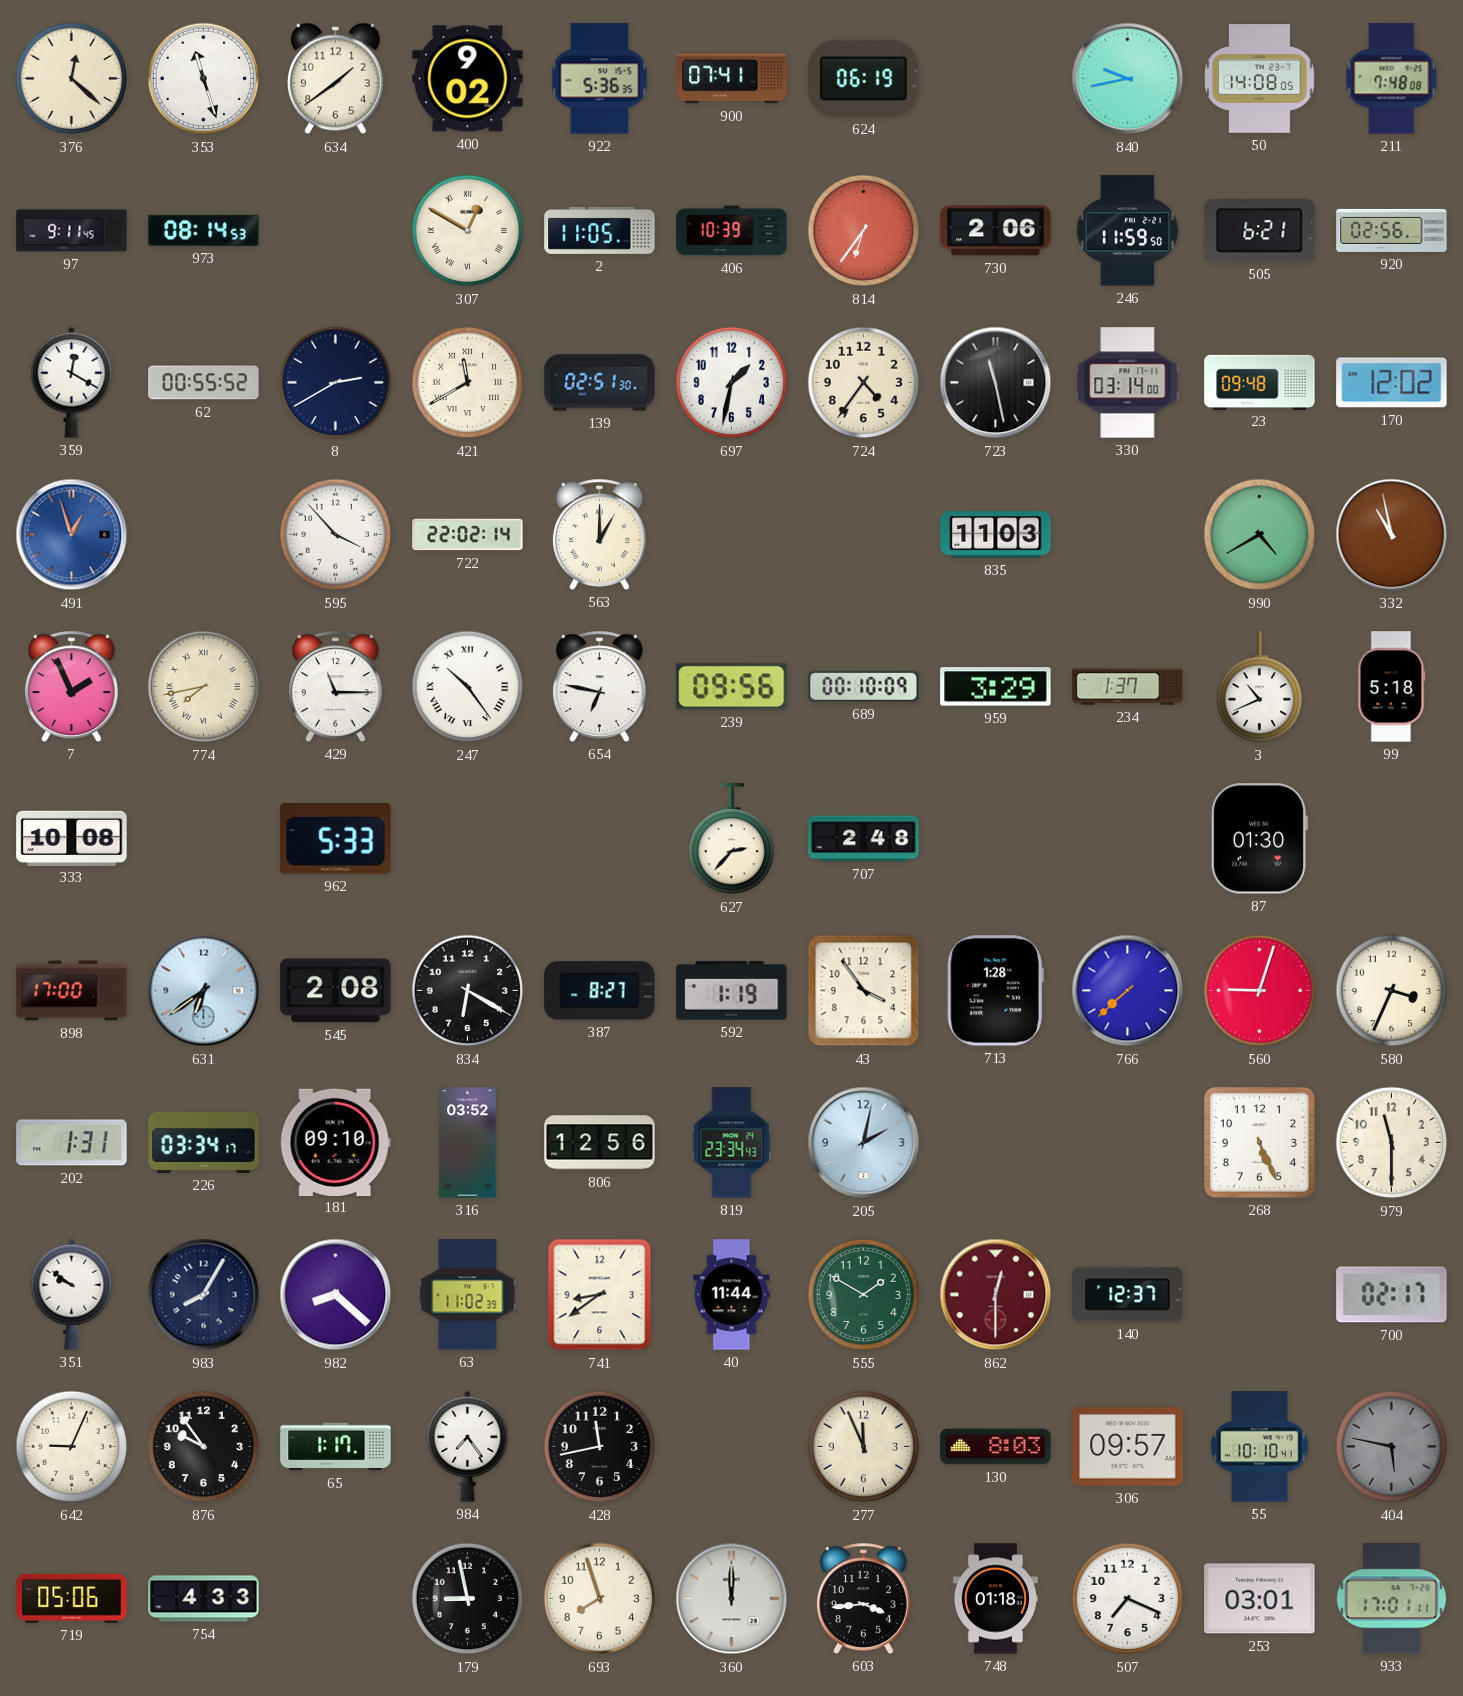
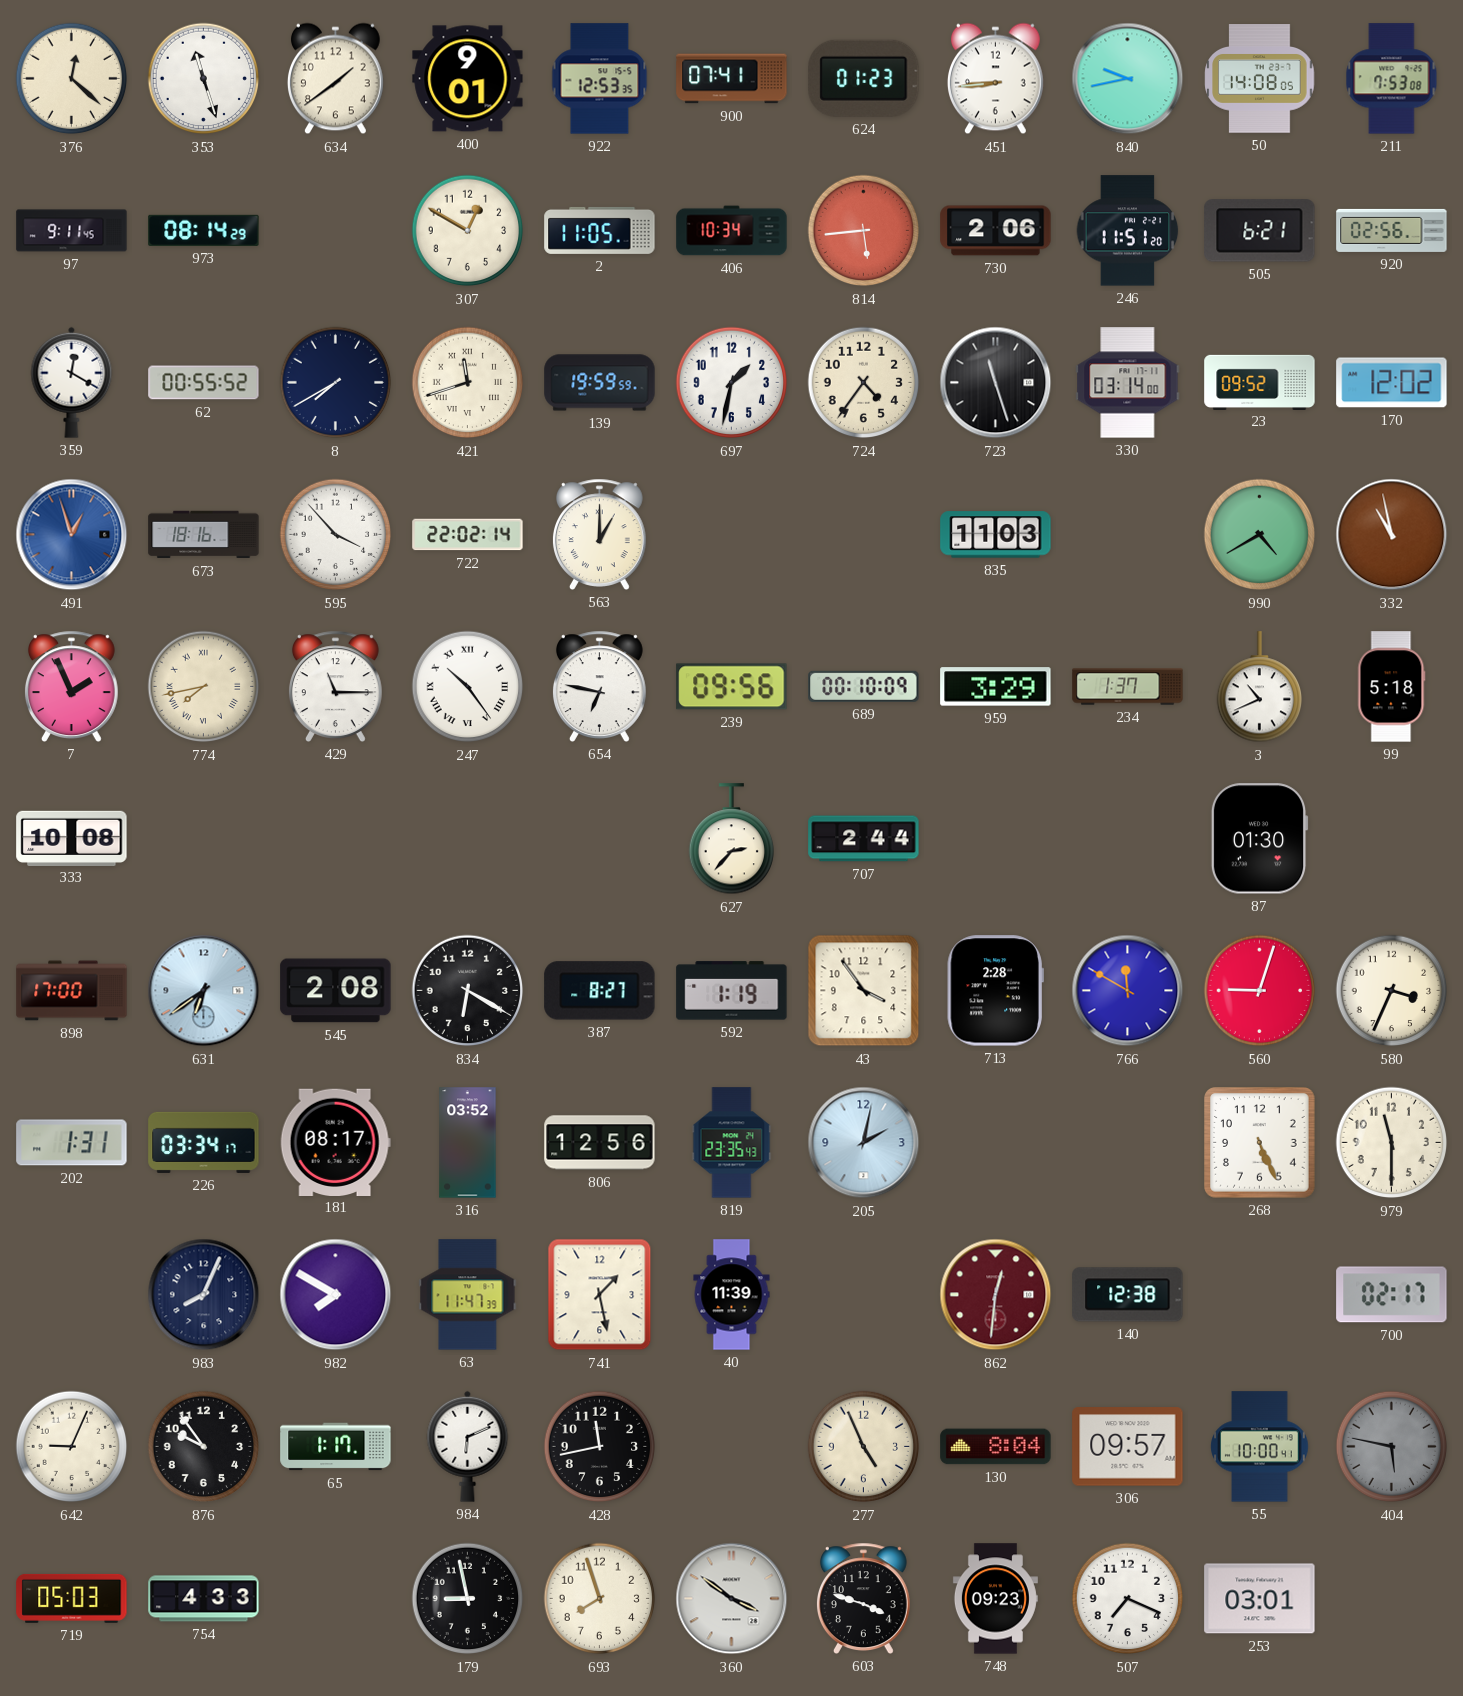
400: 9:02 -> 9:01
922: 5:36 -> 12:53
624: 06:19 -> 01:23
451: none -> 8:44
211: 7:48 -> 7:53
973: 08:14:53 -> 08:14:29
307 numerals: Roman -> Arabic
406: 10:39 -> 10:34
814: 6:36 -> 5:44
246: 11:59 -> 11:51
8: 2:40 -> 7:40
421: 11:40 -> 11:42
139: 02:51 -> 19:59
723: 11:28 -> 11:27
23: 09:48 -> 09:52
673: none -> 18:16
962: 5:33 -> none
707: 2:48 -> 2:44
713: 1:28 -> 2:28
766: 7:38 -> 11:50
181: 09:10 -> 08:17
819: 23:34 -> 23:35
351: 9:51 -> none
983: 8:05 -> 8:04
982: 8:22 -> 7:50
63: 11:02 -> 11:47
741: 8:39 -> 1:28
40: 11:44 -> 11:39
555: 1:50 -> none
862: 12:30 -> 12:31
140: 12:37 -> 12:38
984: 7:24 -> 6:11
277: 11:56 -> 4:56
130: 8:03 -> 8:04
55: 10:10 -> 10:00
719: 05:06 -> 05:03
360: 12:00 -> 3:51
603: 3:44 -> 3:48
748: 01:18 -> 09:23
933: 17:01 -> none
